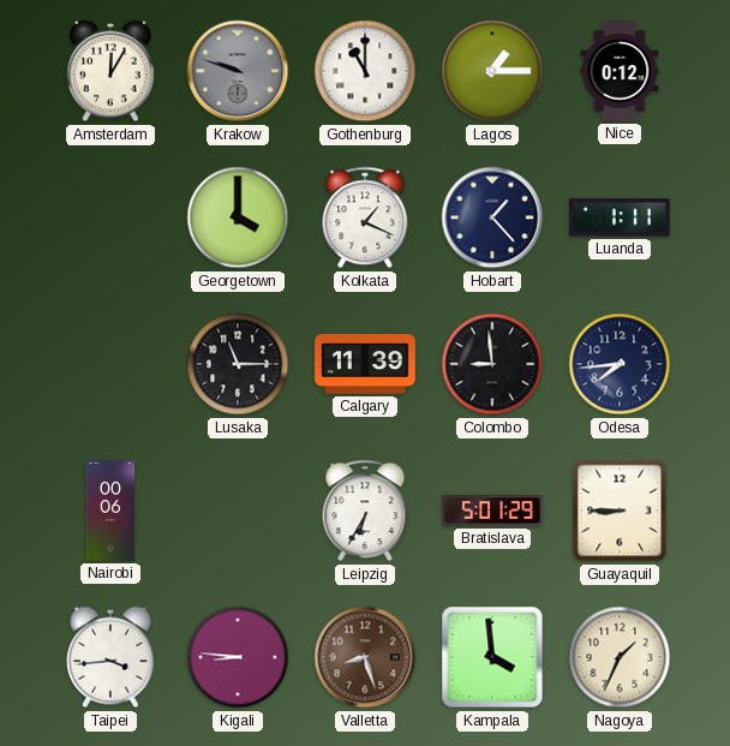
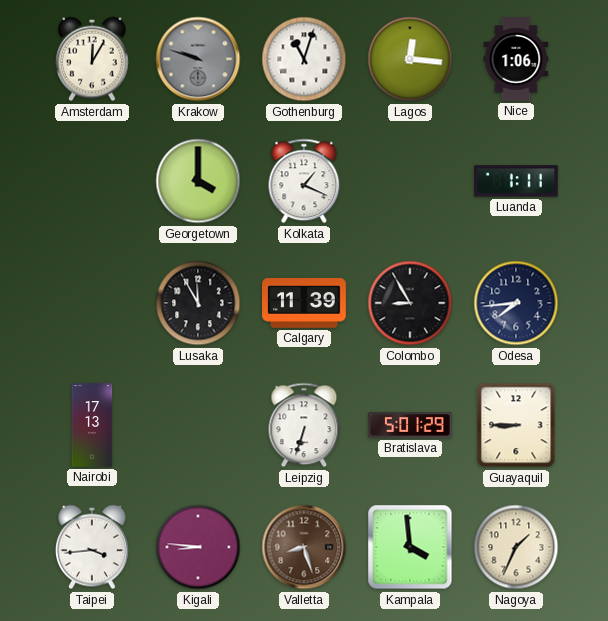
Gothenburg: 11:00 -> 11:03
Lagos: 1:15 -> 12:16
Nice: 0:12 -> 1:06
Hobart: 1:23 -> none
Lusaka: 11:15 -> 11:55
Colombo: 8:59 -> 8:55
Nairobi: 00:06 -> 17:13
Leipzig: 6:35 -> 6:33
